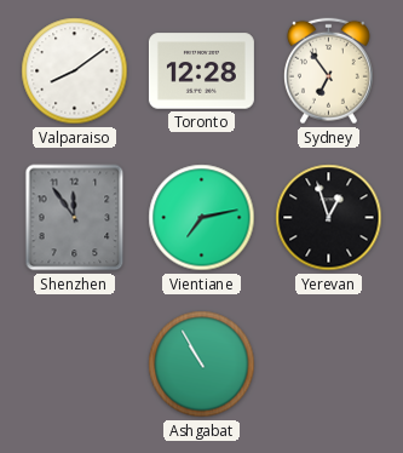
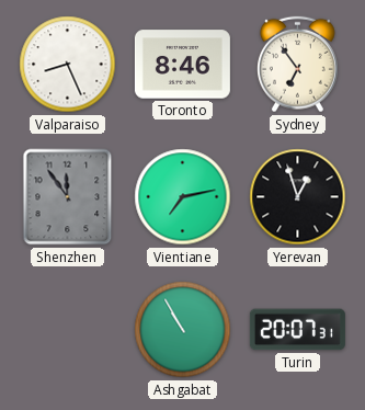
Valparaiso: 8:09 -> 8:26
Toronto: 12:28 -> 8:46
Turin: none -> 20:07
